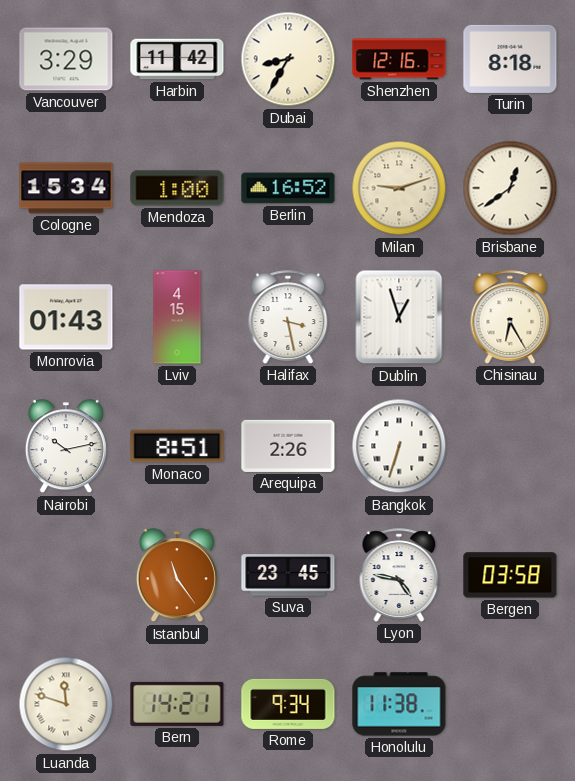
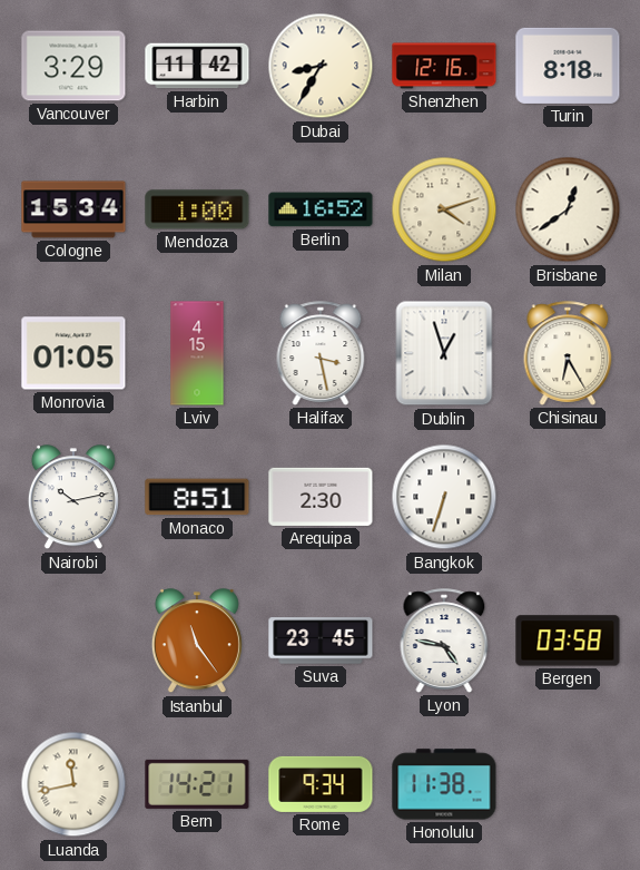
Milan: 9:12 -> 4:12
Monrovia: 01:43 -> 01:05
Arequipa: 2:26 -> 2:30
Luanda: 11:48 -> 11:43
